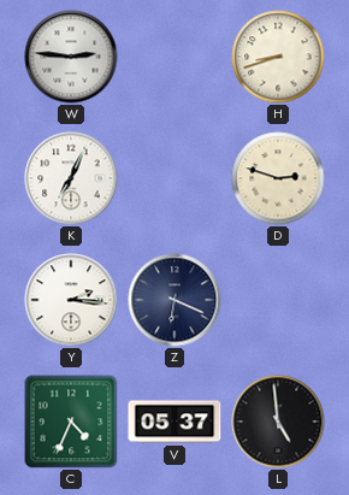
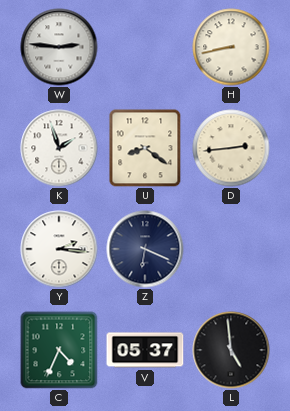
H: 8:42 -> 8:43
K: 7:04 -> 1:57
U: none -> 8:21
D: 2:48 -> 2:44
